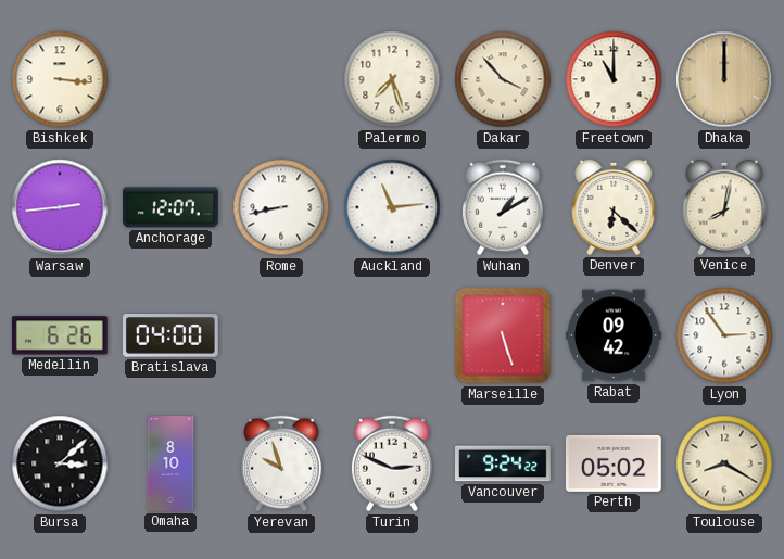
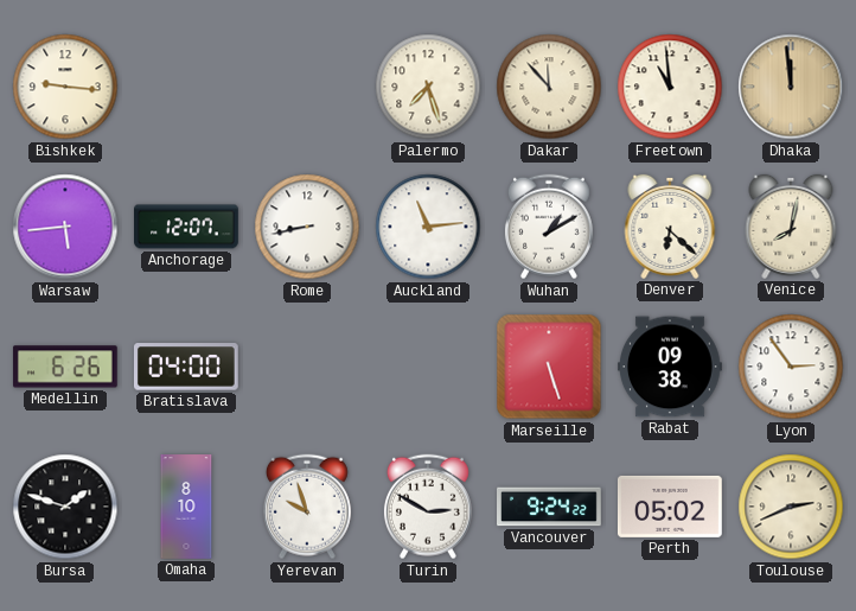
Bishkek: 3:16 -> 9:16
Dakar: 3:53 -> 11:53
Freetown: 11:00 -> 10:59
Dhaka: 12:00 -> 11:59
Warsaw: 2:44 -> 5:44
Rabat: 09:42 -> 09:38
Bursa: 3:08 -> 1:48
Turin: 2:49 -> 2:50
Toulouse: 8:20 -> 2:41
